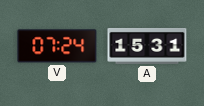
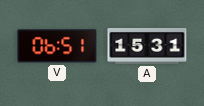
V: 07:24 -> 06:51
